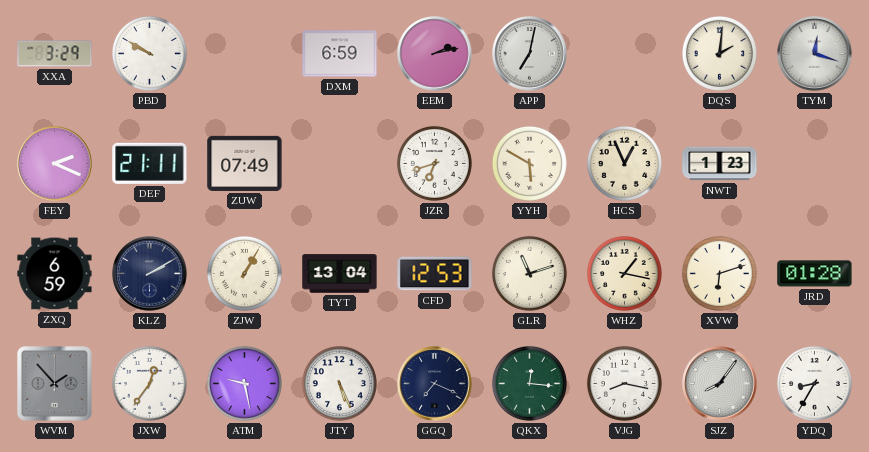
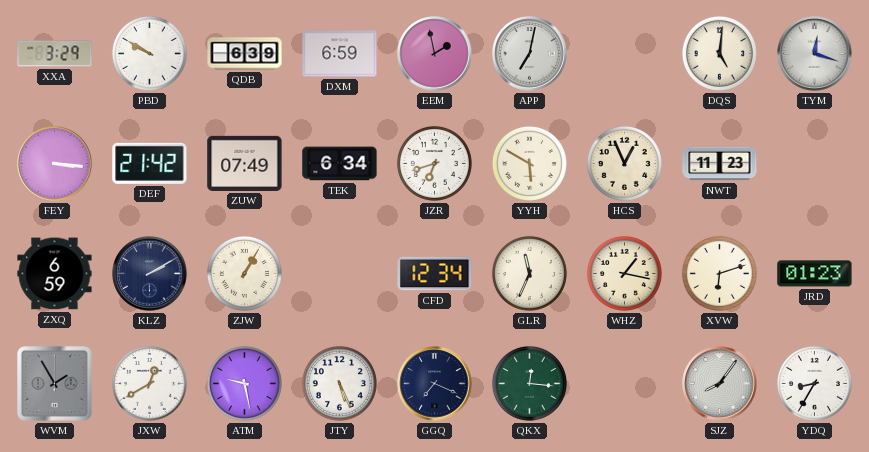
QDB: none -> 6:39
EEM: 2:13 -> 1:58
DQS: 2:01 -> 5:01
FEY: 2:19 -> 3:16
DEF: 21:11 -> 21:42
TEK: none -> 6:34
NWT: 1:23 -> 11:23
TYT: 13:04 -> none
CFD: 12:53 -> 12:34
GLR: 11:12 -> 11:34
JRD: 01:28 -> 01:23
WVM: 1:53 -> 1:55
JXW: 12:36 -> 12:40
VJG: 8:17 -> none
